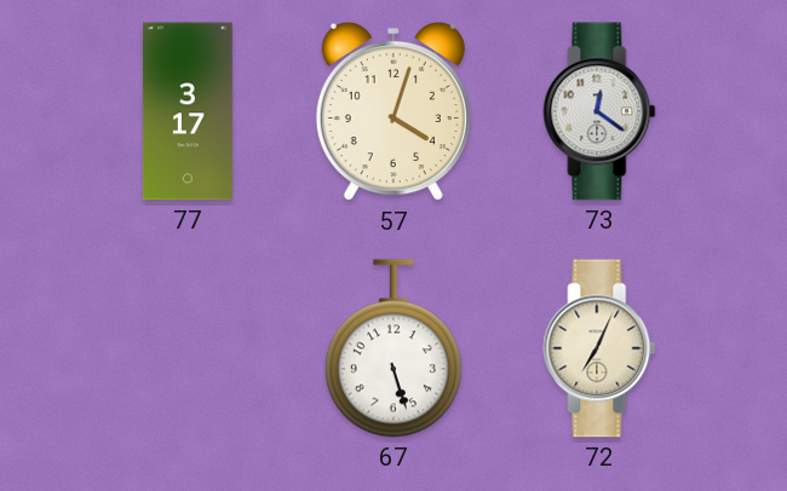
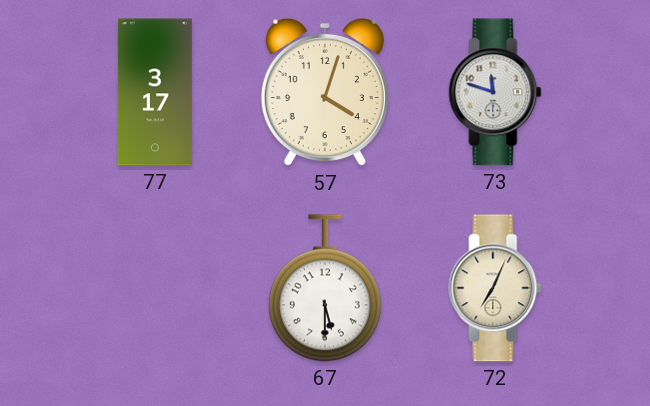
73: 12:21 -> 11:48
67: 5:27 -> 5:30
